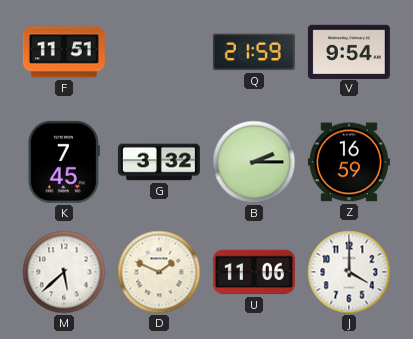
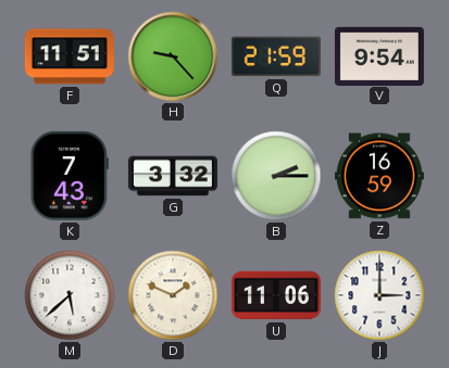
H: none -> 9:23
K: 7:45 -> 7:43
J: 4:00 -> 3:00
